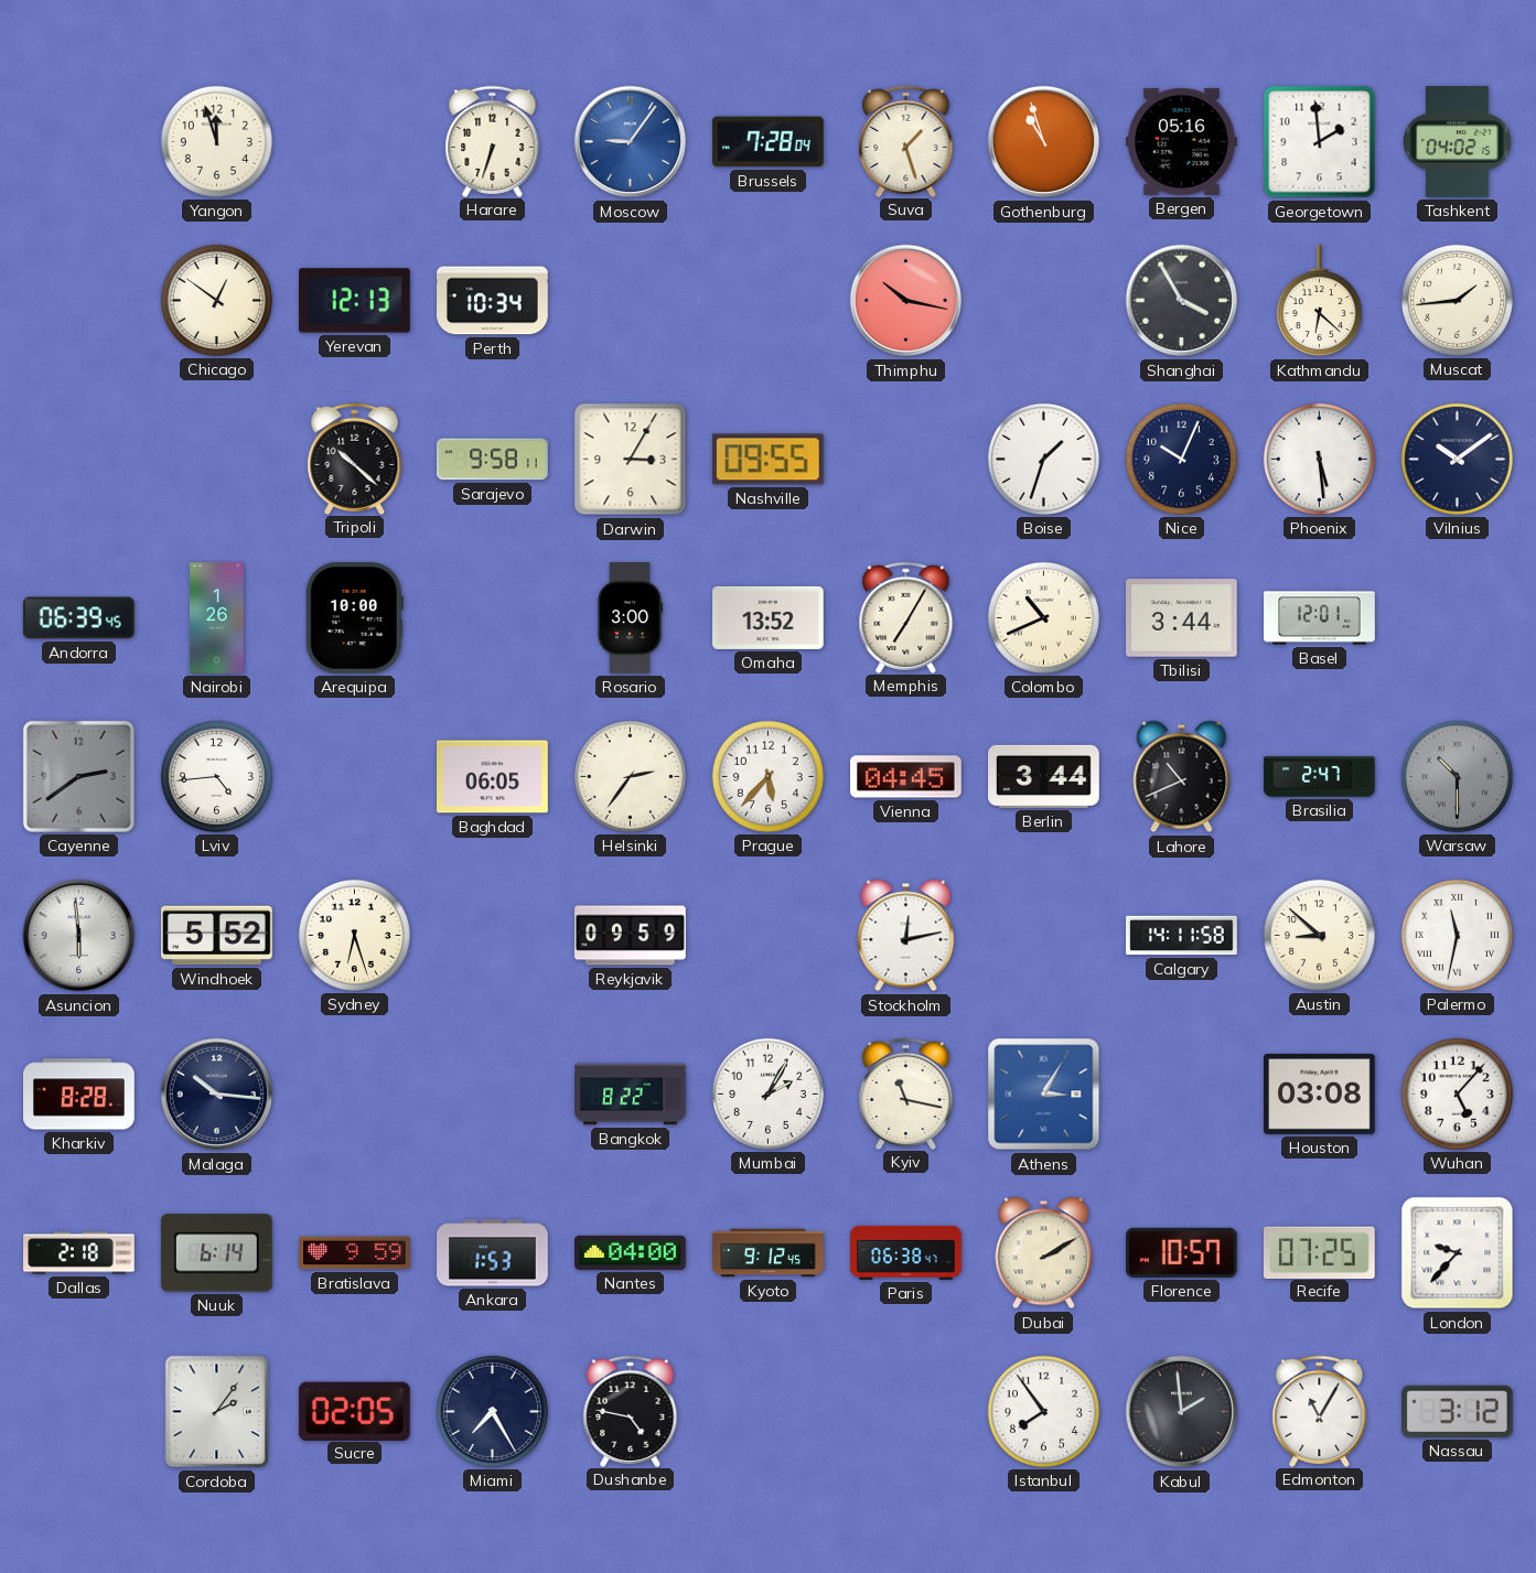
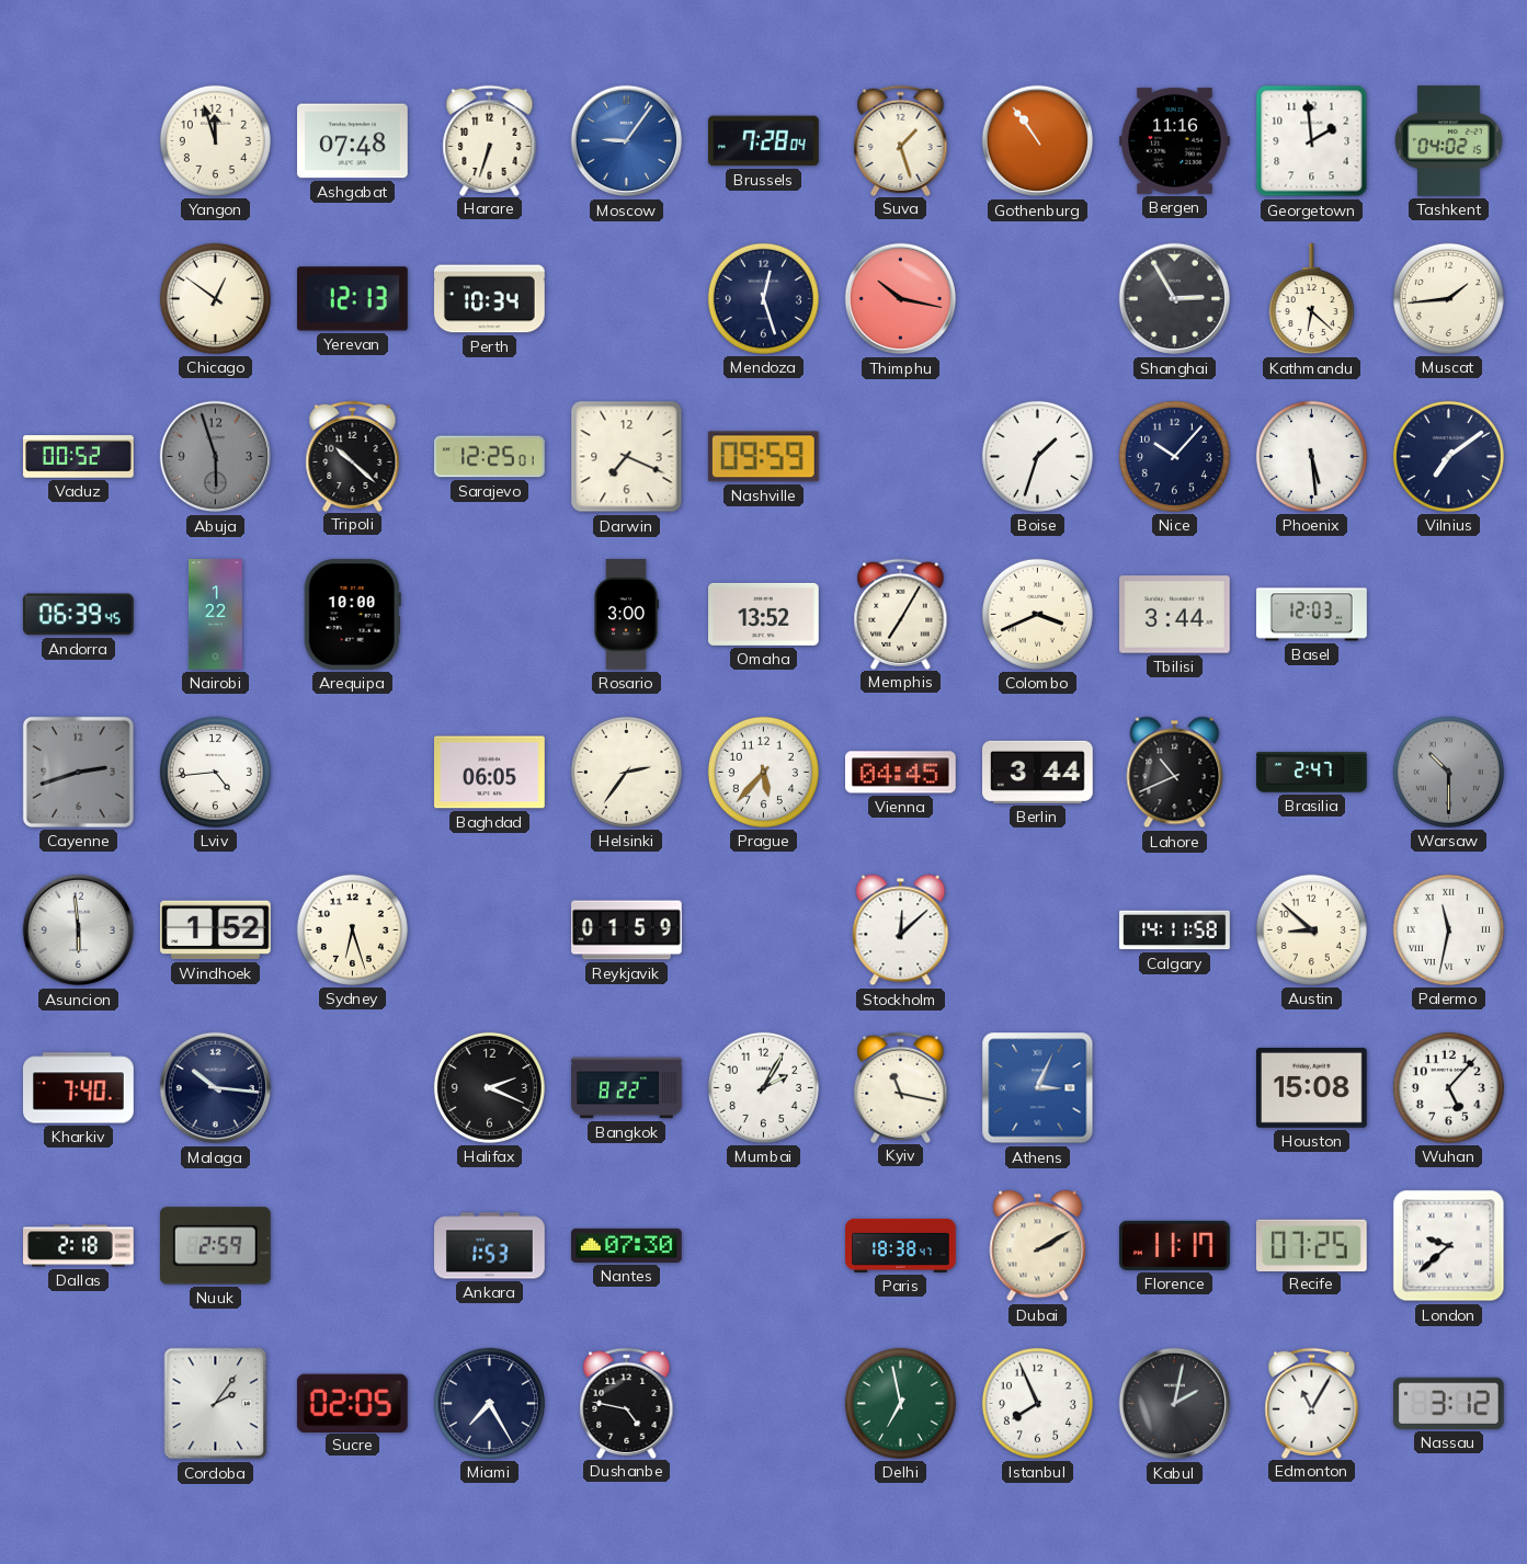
Ashgabat: none -> 07:48
Gothenburg: 10:57 -> 10:54
Bergen: 05:16 -> 11:16
Mendoza: none -> 12:27
Shanghai: 3:55 -> 2:55
Vaduz: none -> 00:52
Abuja: none -> 5:57
Sarajevo: 9:58 -> 12:25
Darwin: 3:05 -> 7:19
Nashville: 09:55 -> 09:59
Nice: 10:04 -> 10:07
Vilnius: 10:09 -> 7:09
Nairobi: 1:26 -> 1:22
Colombo: 10:41 -> 3:41
Basel: 12:01 -> 12:03
Cayenne: 2:39 -> 2:42
Windhoek: 5:52 -> 1:52
Reykjavik: 09:59 -> 01:59
Stockholm: 12:13 -> 12:08
Kharkiv: 8:28 -> 7:40
Halifax: none -> 2:19
Athens: 3:05 -> 3:04
Houston: 03:08 -> 15:08
Nuuk: 6:14 -> 2:59
Bratislava: 9:59 -> none
Nantes: 04:00 -> 07:30
Kyoto: 9:12 -> none
Paris: 06:38 -> 18:38
Florence: 10:57 -> 11:17
London: 9:37 -> 9:38
Delhi: none -> 6:58
Istanbul: 7:54 -> 7:56
Kabul: 1:59 -> 2:02
